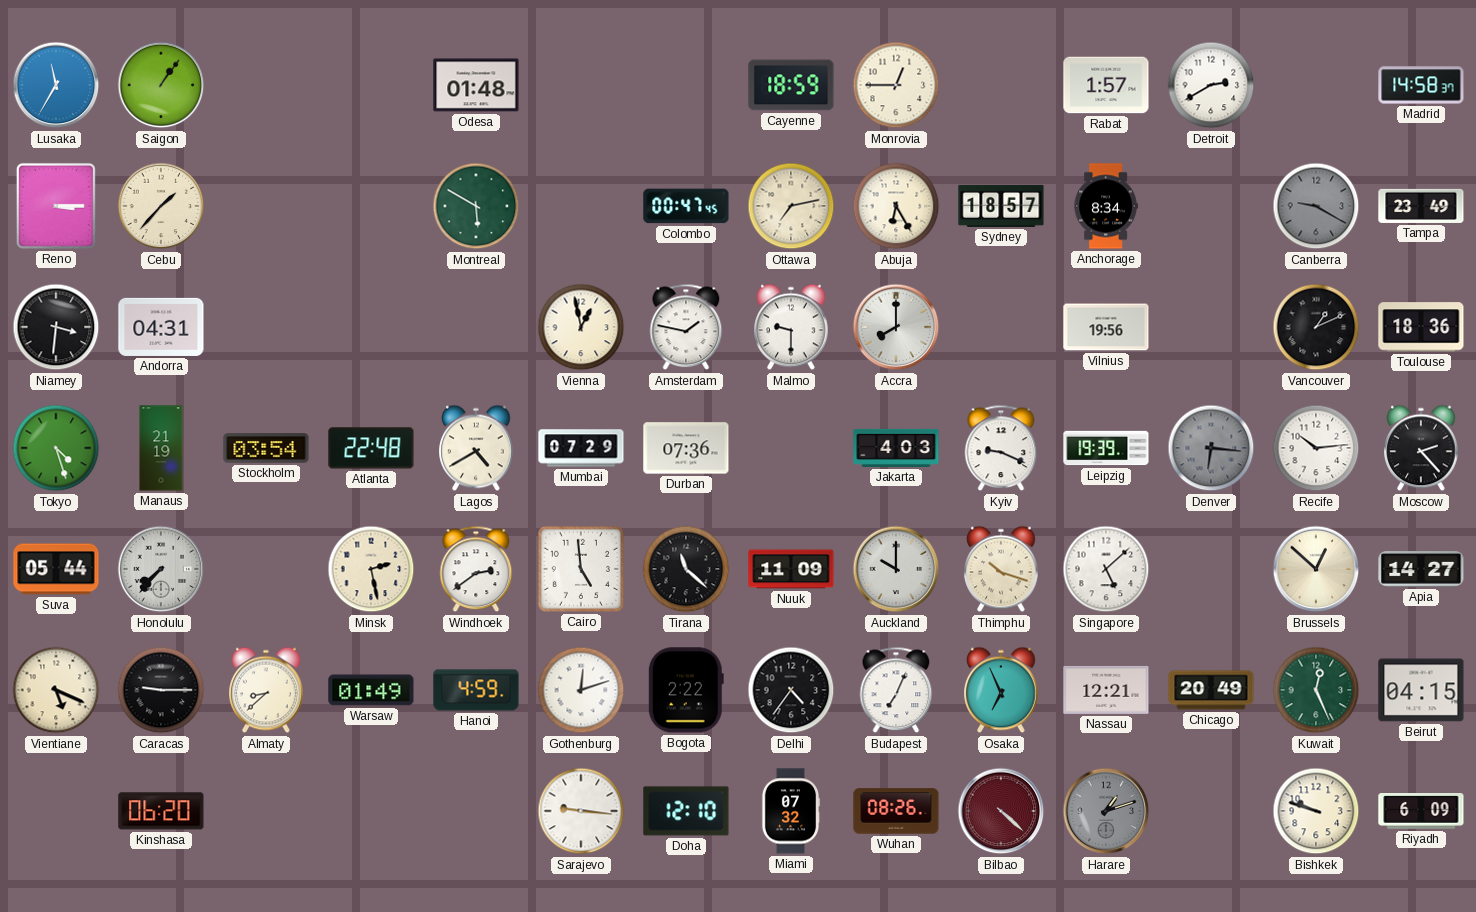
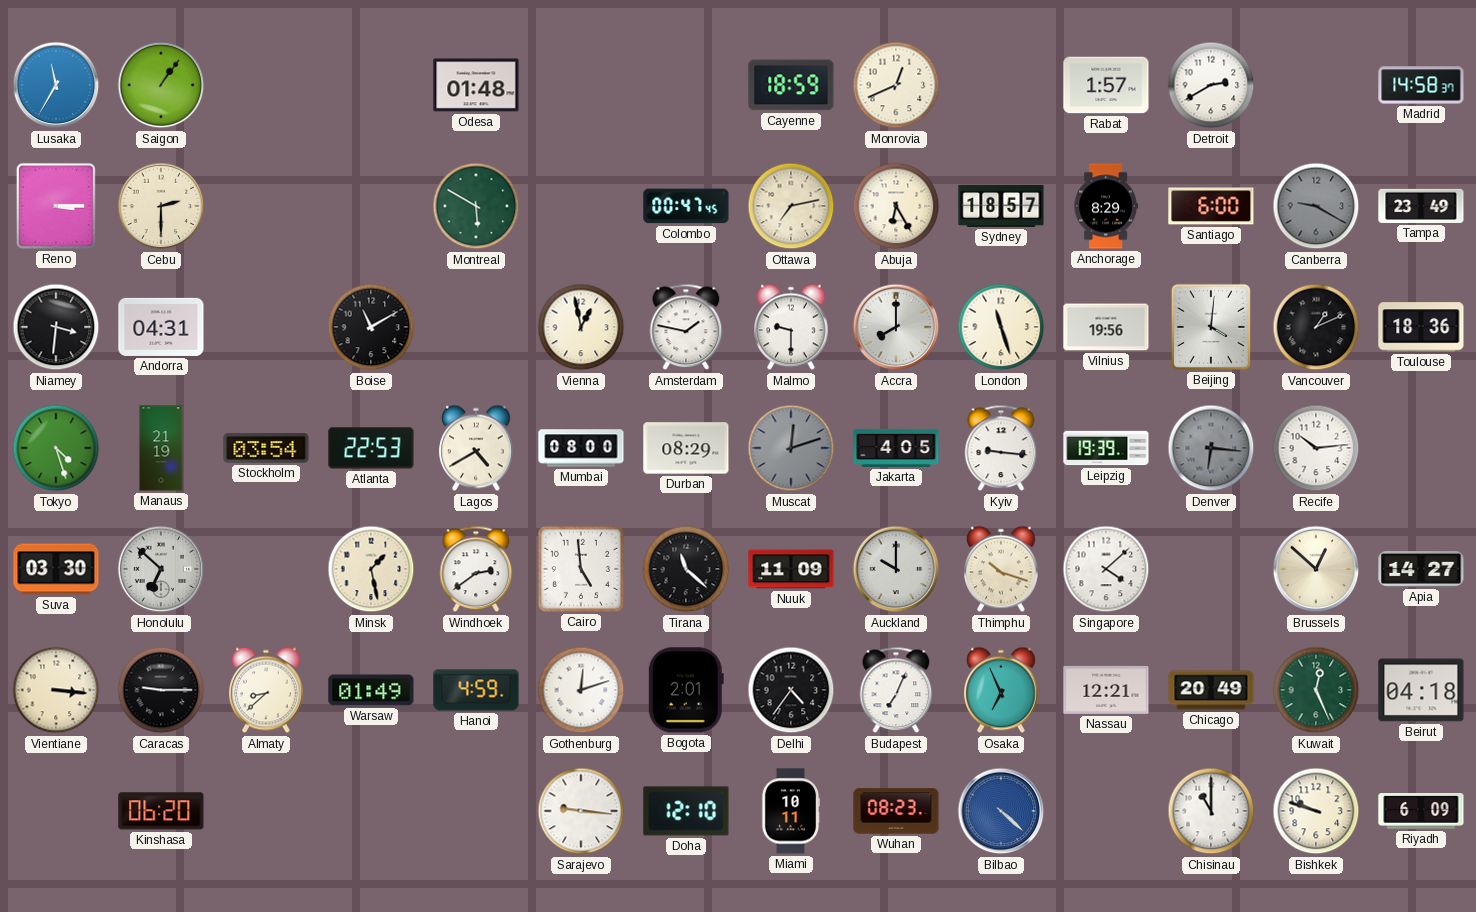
Monrovia: 12:45 -> 12:41
Cebu: 1:37 -> 2:30
Anchorage: 8:34 -> 8:29
Santiago: none -> 6:00
Boise: none -> 11:10
London: none -> 11:27
Beijing: none -> 4:01
Atlanta: 22:48 -> 22:53
Mumbai: 07:29 -> 08:00
Durban: 07:36 -> 08:29
Muscat: none -> 12:12
Jakarta: 4:03 -> 4:05
Kyiv: 9:19 -> 9:16
Moscow: 2:23 -> none
Suva: 05:44 -> 03:30
Honolulu: 7:37 -> 6:52
Minsk: 2:28 -> 1:28
Singapore: 5:08 -> 4:08
Vientiane: 5:19 -> 3:16
Bogota: 2:22 -> 2:01
Beirut: 04:15 -> 04:18
Miami: 07:32 -> 10:11
Wuhan: 08:26 -> 08:23
Bilbao dial: burgundy -> blue
Harare: 1:12 -> none
Chisinau: none -> 11:00
